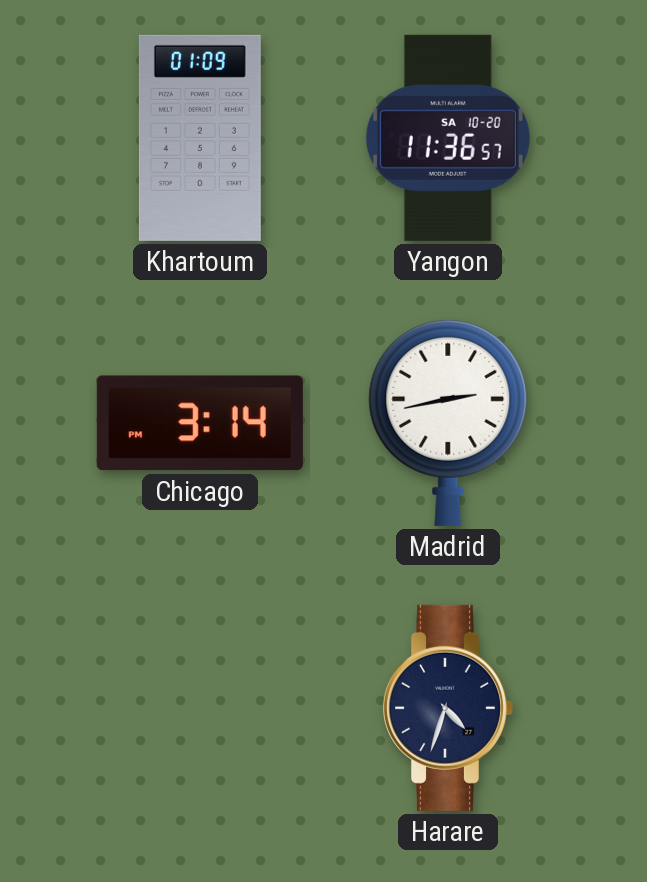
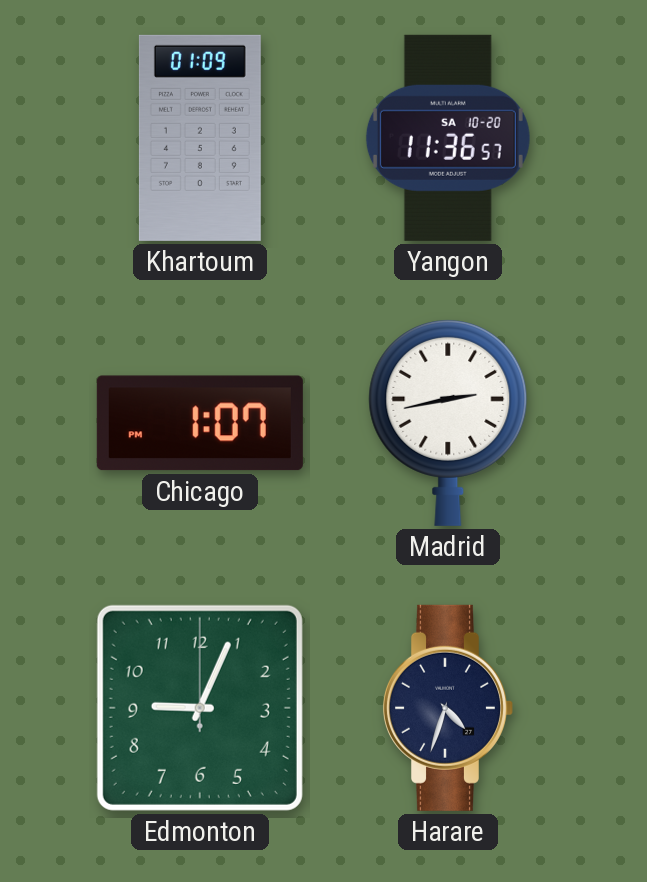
Chicago: 3:14 -> 1:07
Edmonton: none -> 9:04
